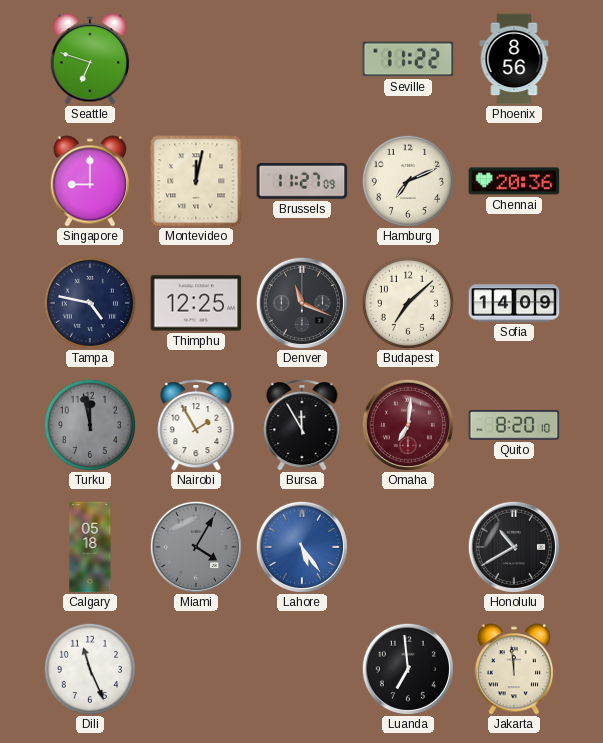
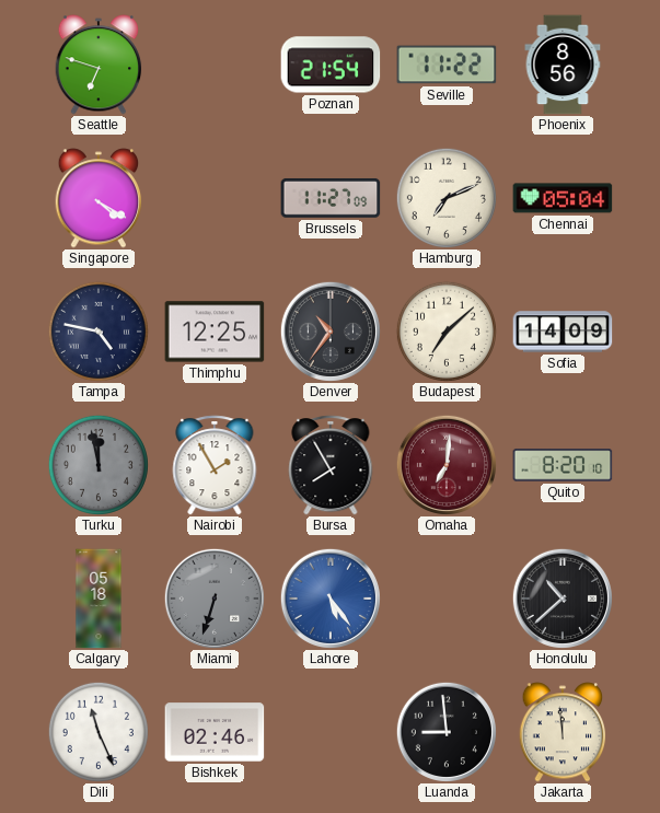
Poznan: none -> 21:54
Singapore: 9:00 -> 4:20
Montevideo: 12:02 -> none
Chennai: 20:36 -> 05:04
Denver: 11:19 -> 10:36
Bursa: 11:55 -> 7:55
Miami: 4:05 -> 6:33
Honolulu: 10:40 -> 10:38
Bishkek: none -> 02:46
Luanda: 6:59 -> 8:59
